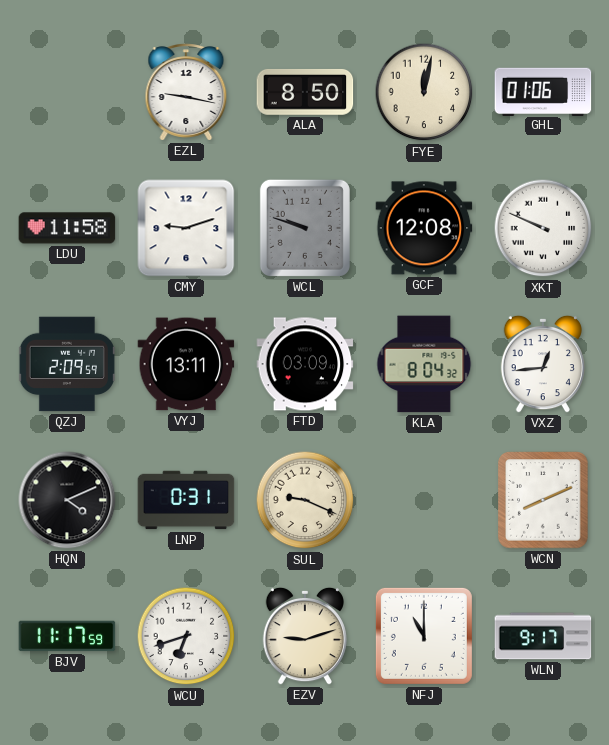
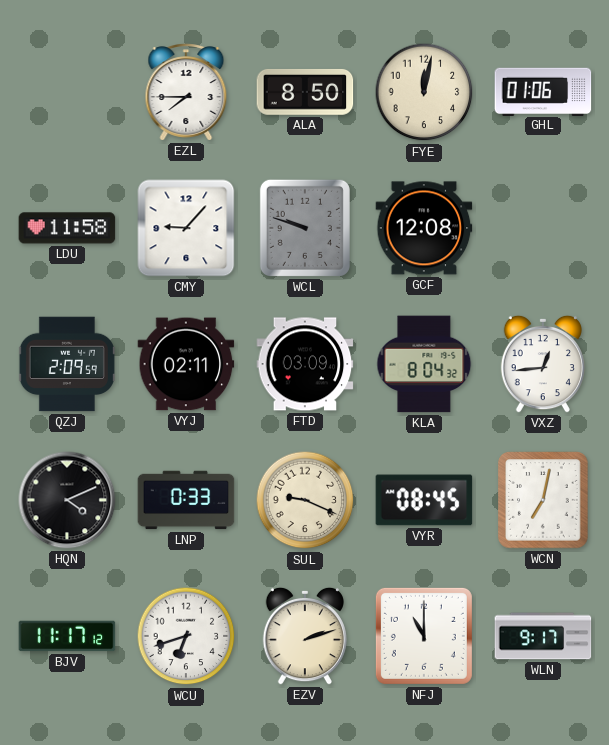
EZL: 9:17 -> 7:45
CMY: 9:12 -> 9:07
XKT: 9:49 -> none
VYJ: 13:11 -> 02:11
LNP: 0:31 -> 0:33
VYR: none -> 08:45
WCN: 8:11 -> 7:02
BJV: 11:17:59 -> 11:17:12
EZV: 9:12 -> 2:12
